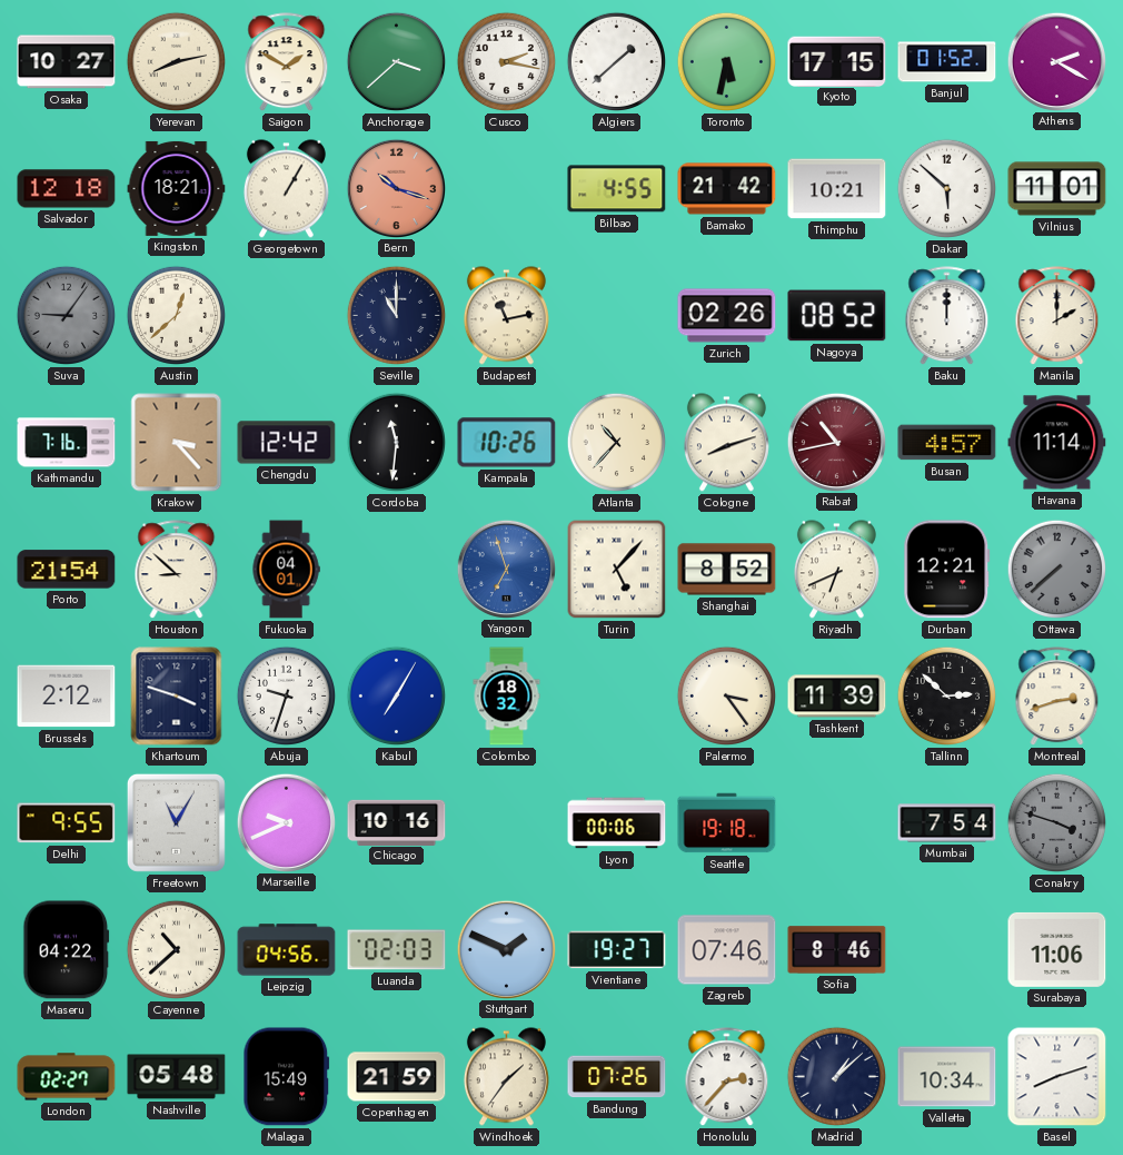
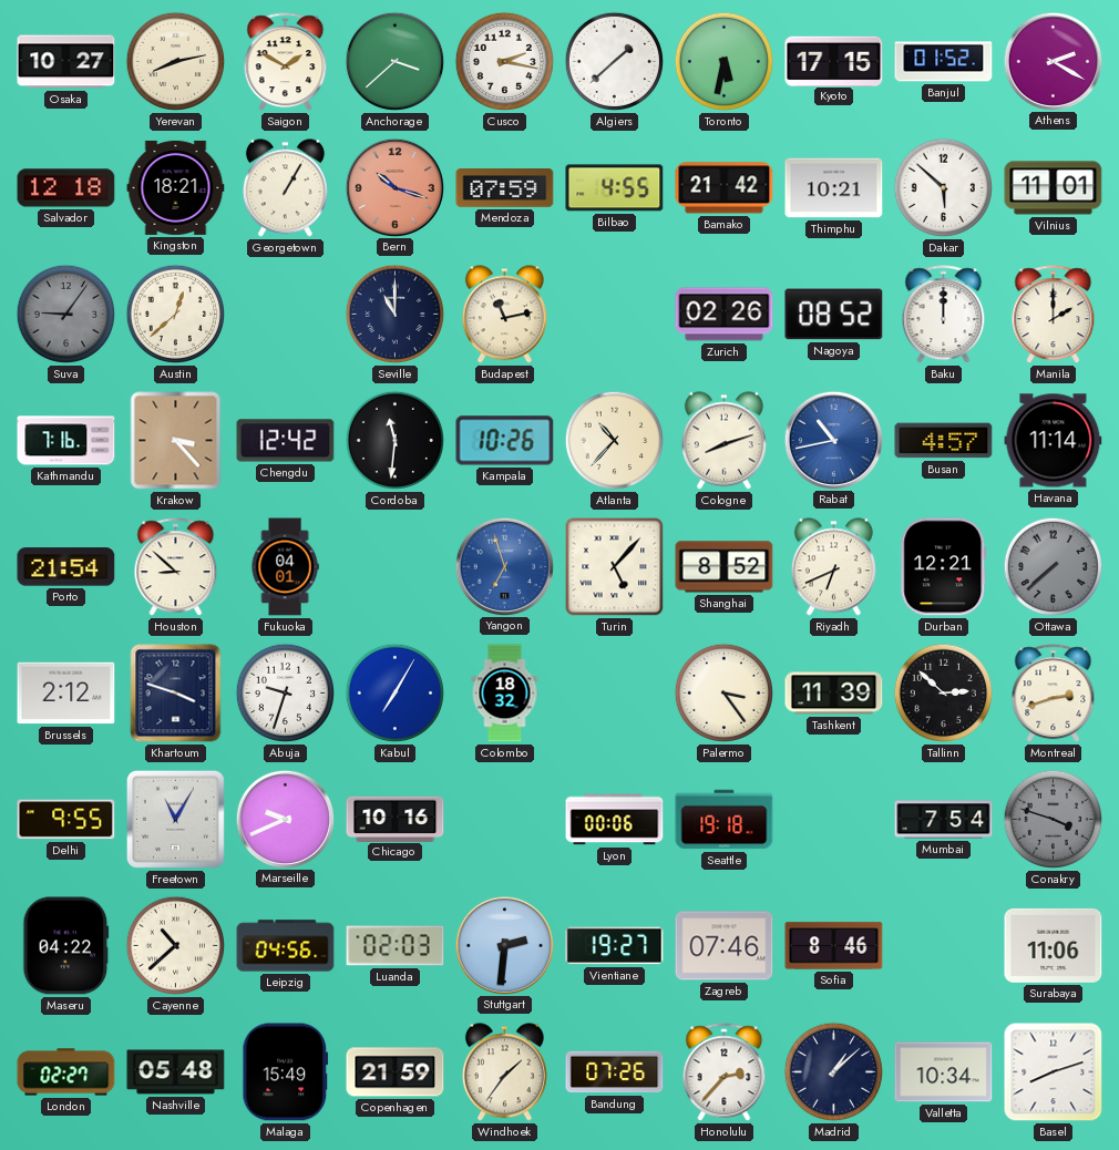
Mendoza: none -> 07:59
Rabat dial: burgundy -> blue
Stuttgart: 1:49 -> 2:31
